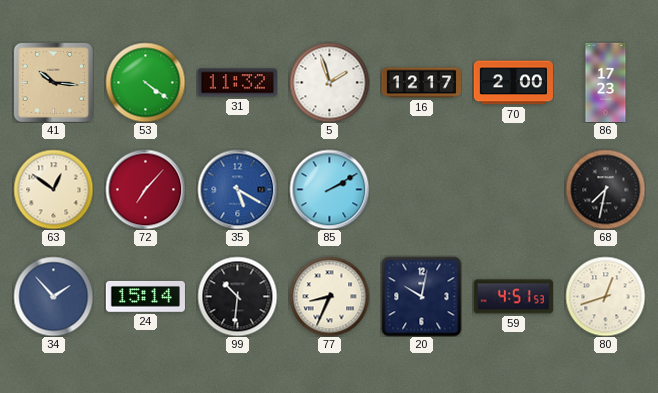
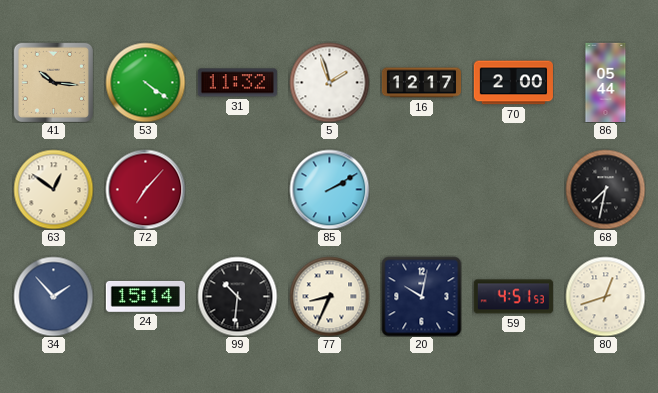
86: 17:23 -> 05:44
35: 5:20 -> none
